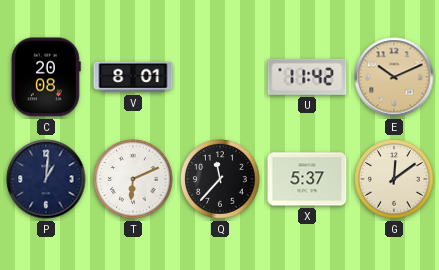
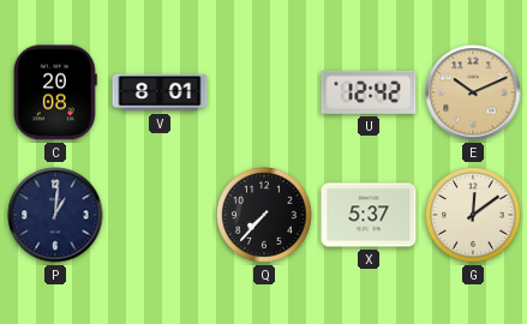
U: 11:42 -> 12:42
T: 6:11 -> none
Q: 11:37 -> 7:37
